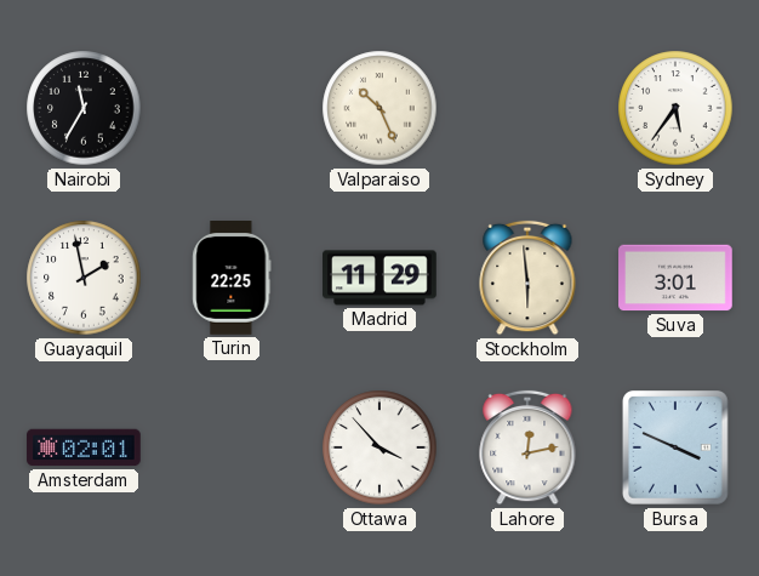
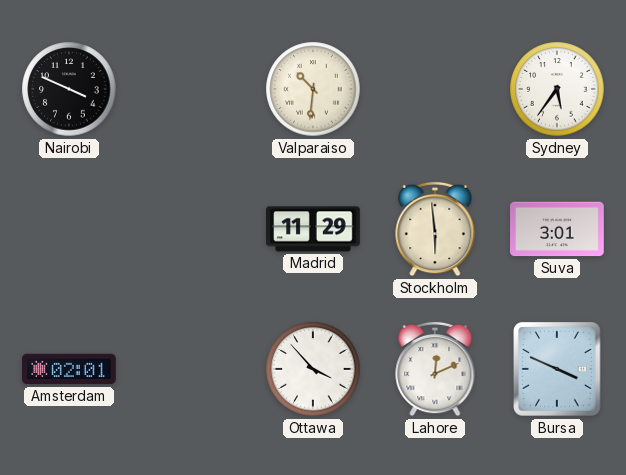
Nairobi: 11:35 -> 3:49
Valparaiso: 10:26 -> 10:31
Guayaquil: 1:58 -> none
Turin: 22:25 -> none
Lahore: 12:13 -> 12:11
